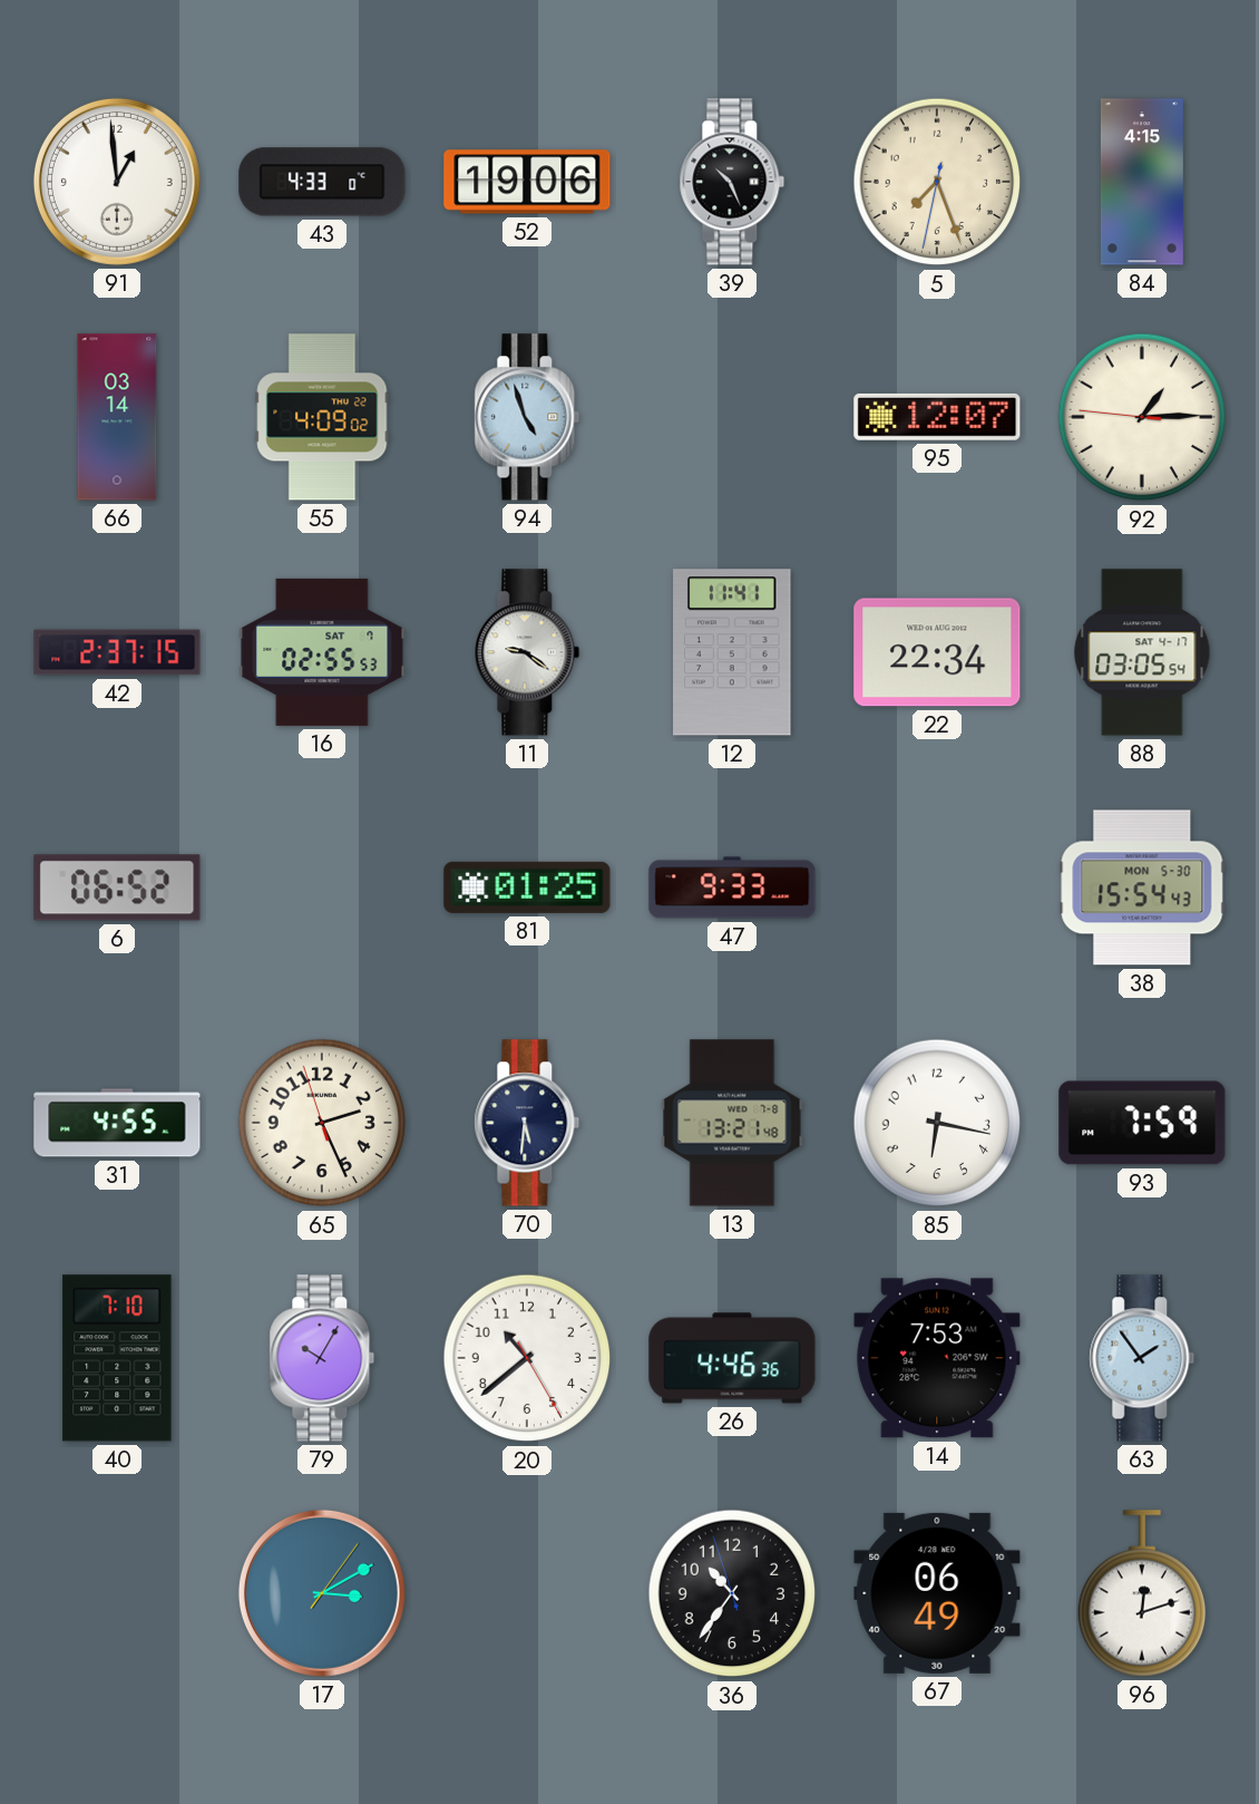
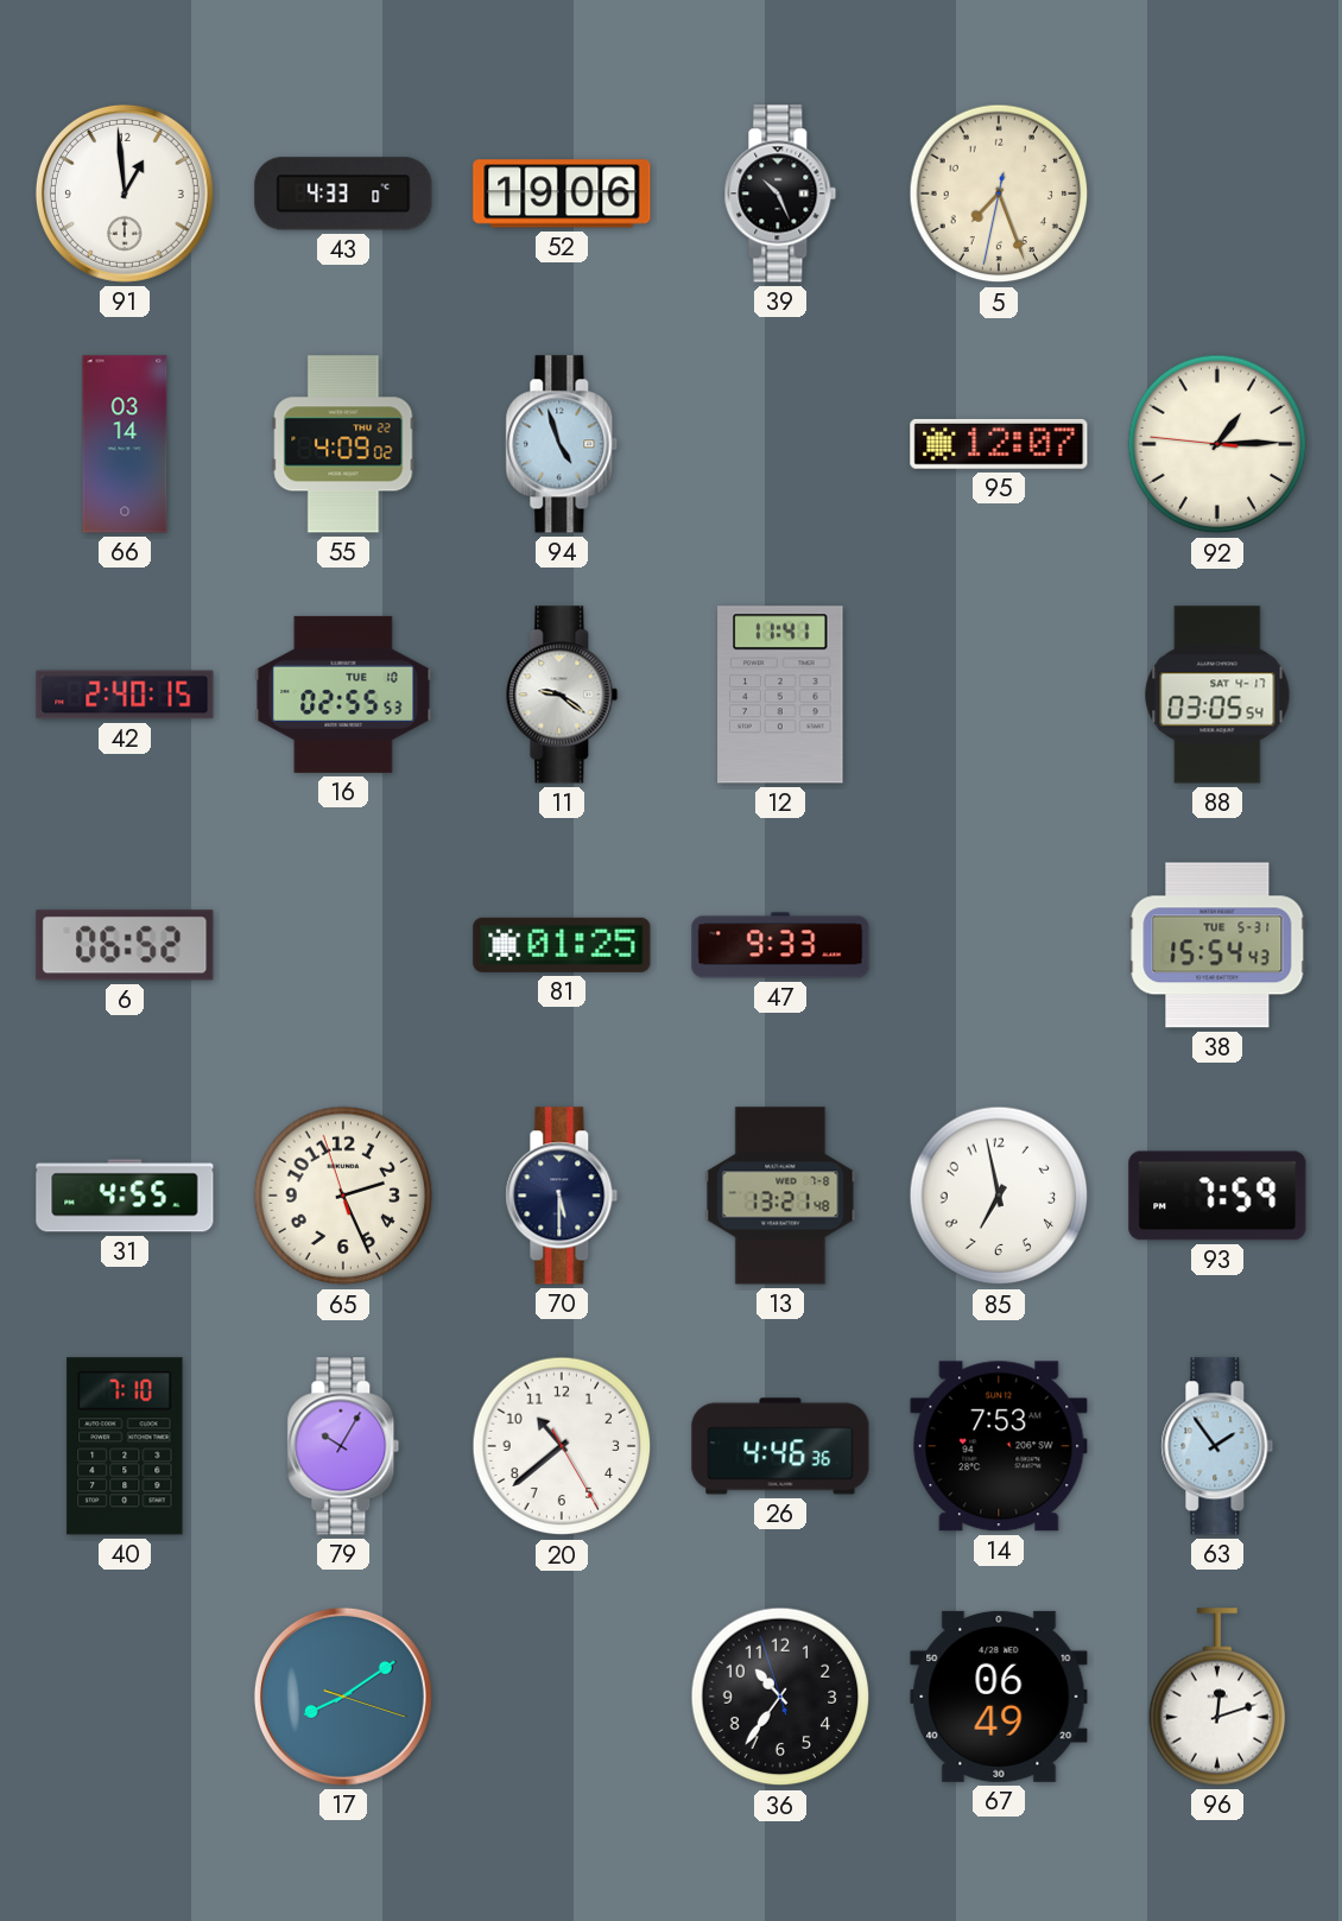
84: 4:15 -> none
42: 2:37 -> 2:40
16 date: SAT 7 -> TUE 10
22: 22:34 -> none
38 date: MON 5-30 -> TUE 5-31
70: 5:31 -> 5:30
85: 6:17 -> 6:58
17: 3:10 -> 8:09
